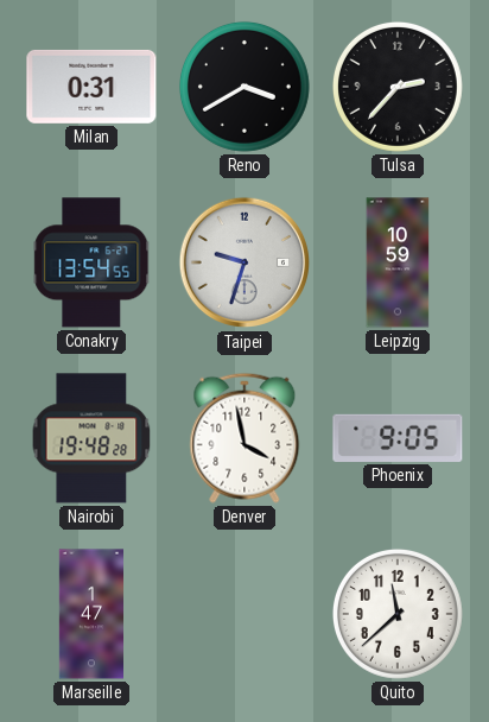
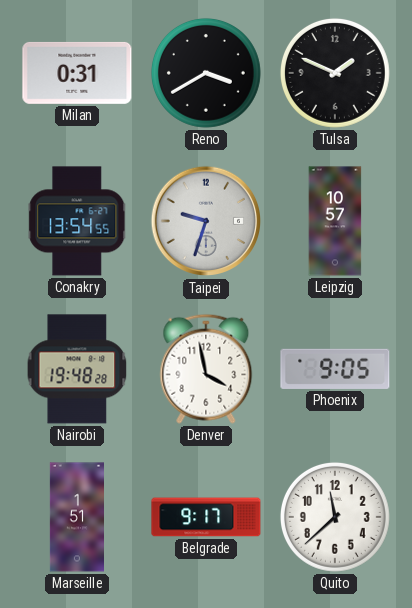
Tulsa: 2:37 -> 1:49
Leipzig: 10:59 -> 10:57
Marseille: 1:47 -> 1:51
Belgrade: none -> 9:17
